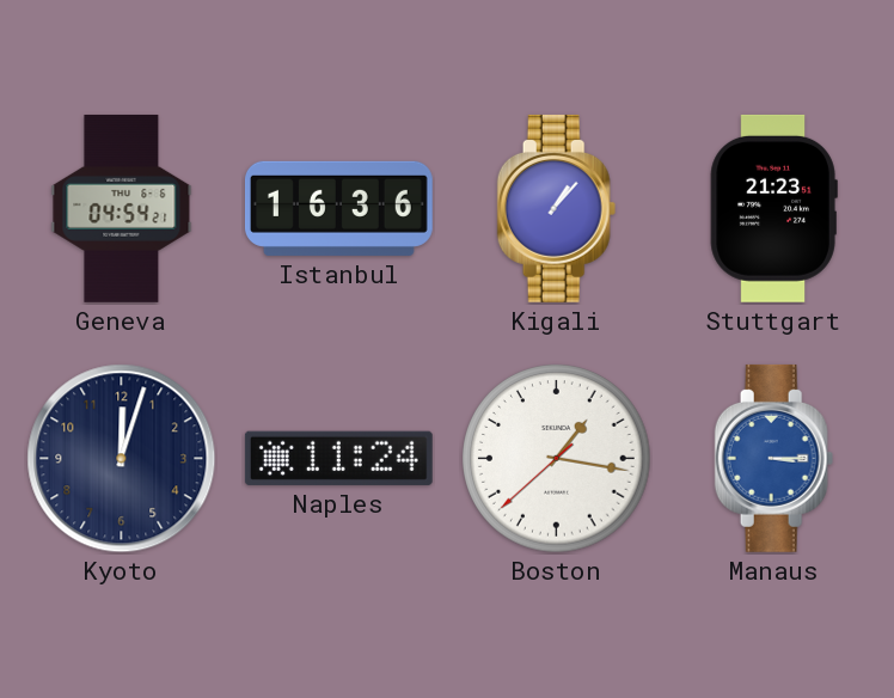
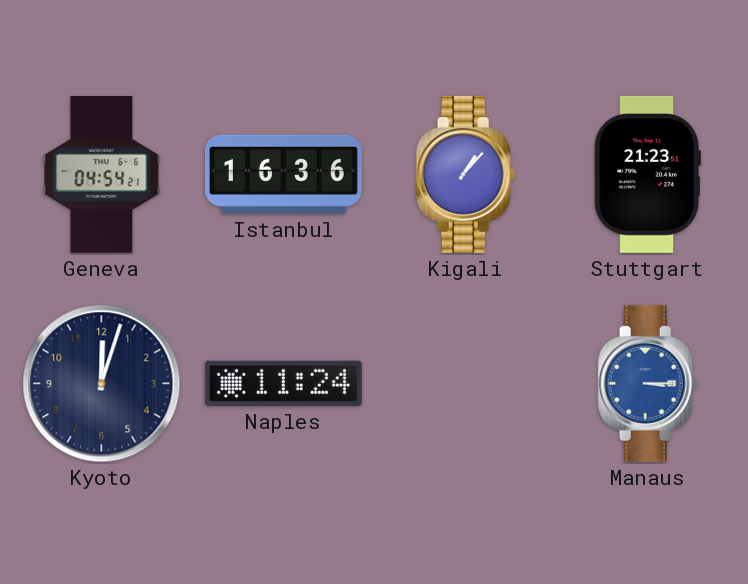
Boston: 1:16 -> none
